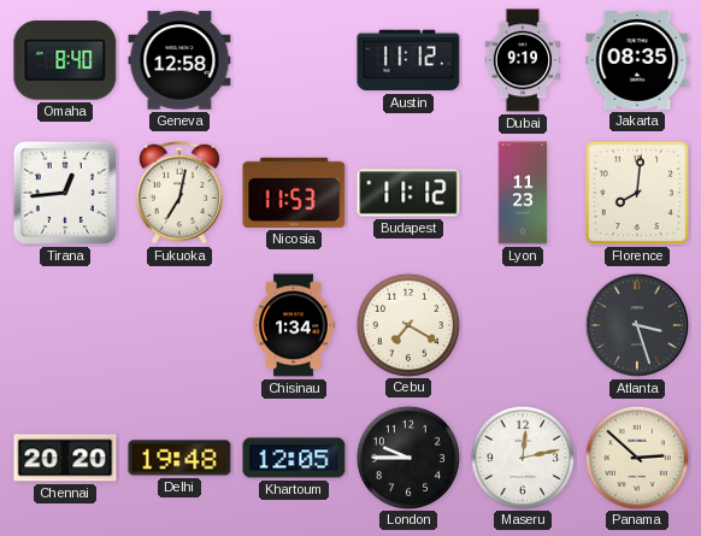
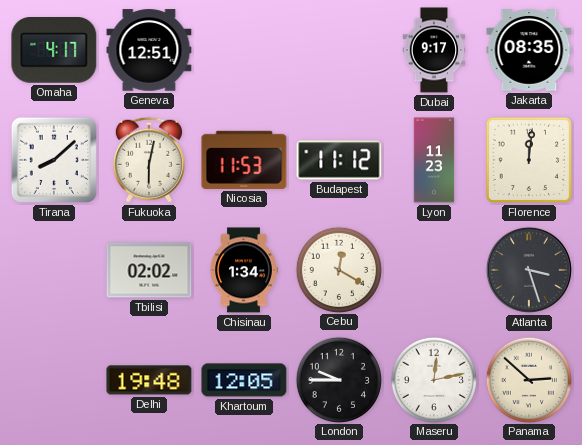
Omaha: 8:40 -> 4:17
Geneva: 12:58 -> 12:51
Austin: 11:12 -> none
Dubai: 9:19 -> 9:17
Tirana: 12:44 -> 8:08
Fukuoka: 7:02 -> 6:02
Florence: 8:01 -> 12:01
Tbilisi: none -> 02:02
Cebu: 7:20 -> 12:20
Chennai: 20:20 -> none
